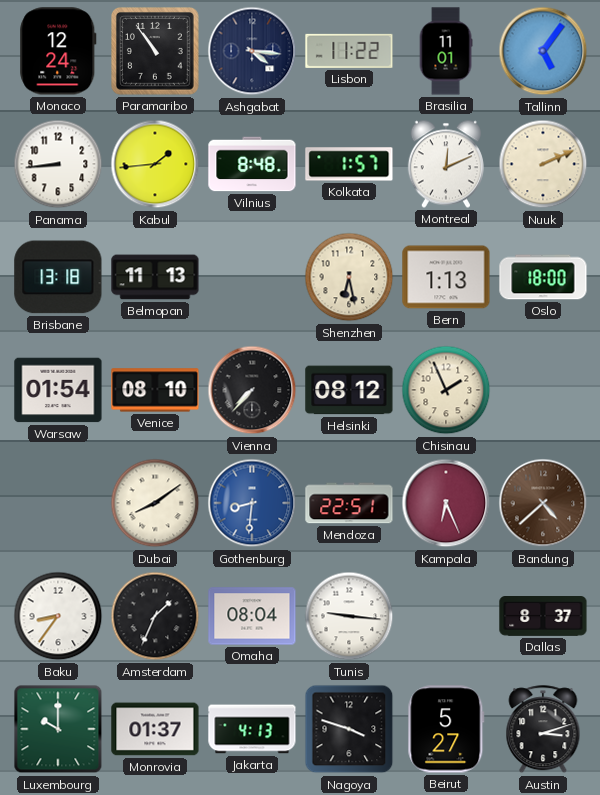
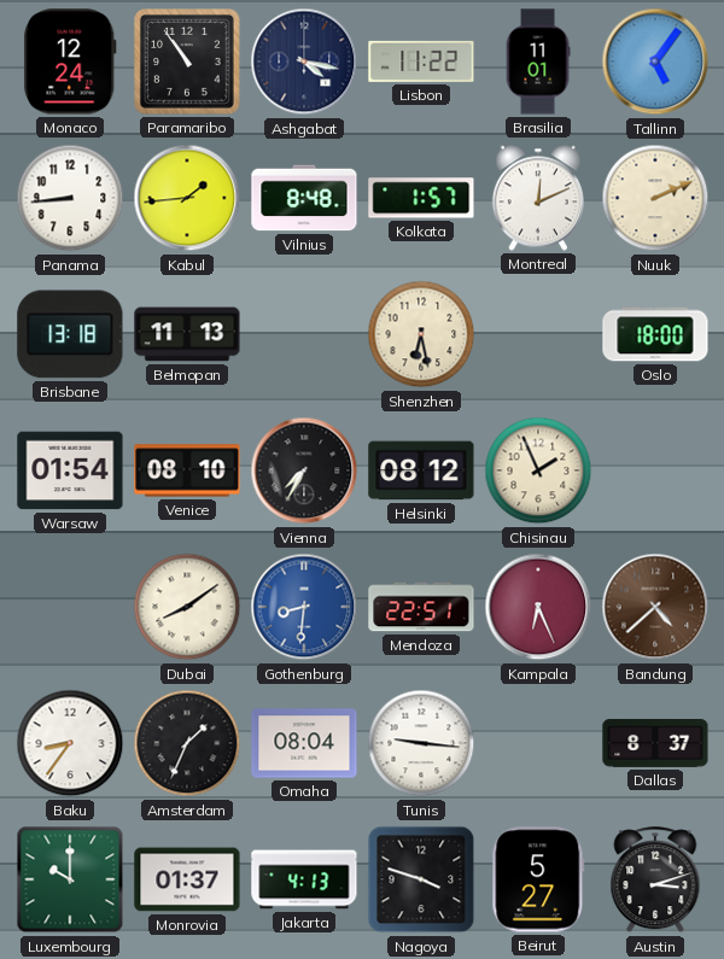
Ashgabat: 4:16 -> 4:17
Bern: 1:13 -> none
Vienna: 7:37 -> 7:35
